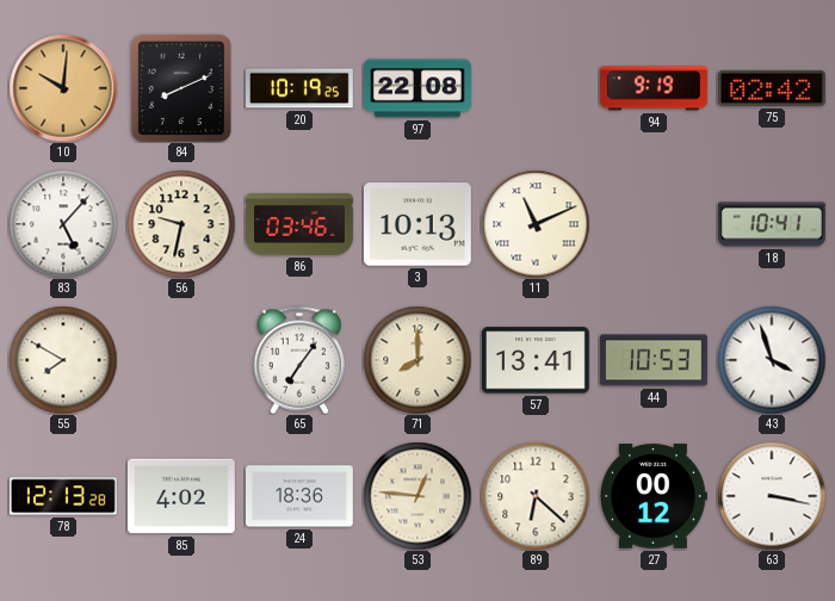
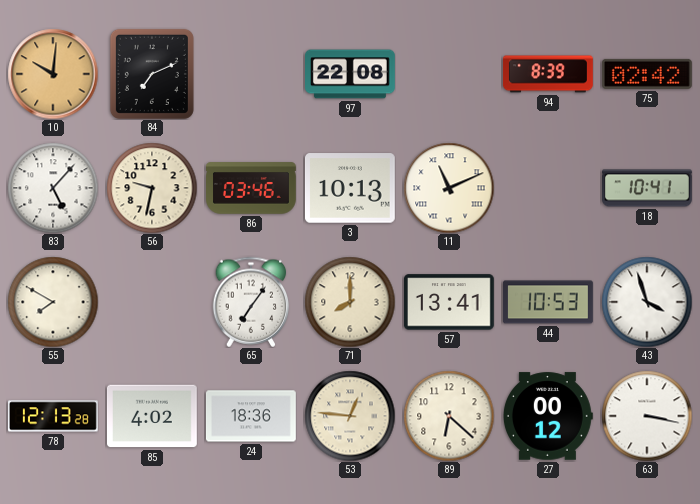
84: 8:11 -> 7:11
20: 10:19 -> none
94: 9:19 -> 8:39
